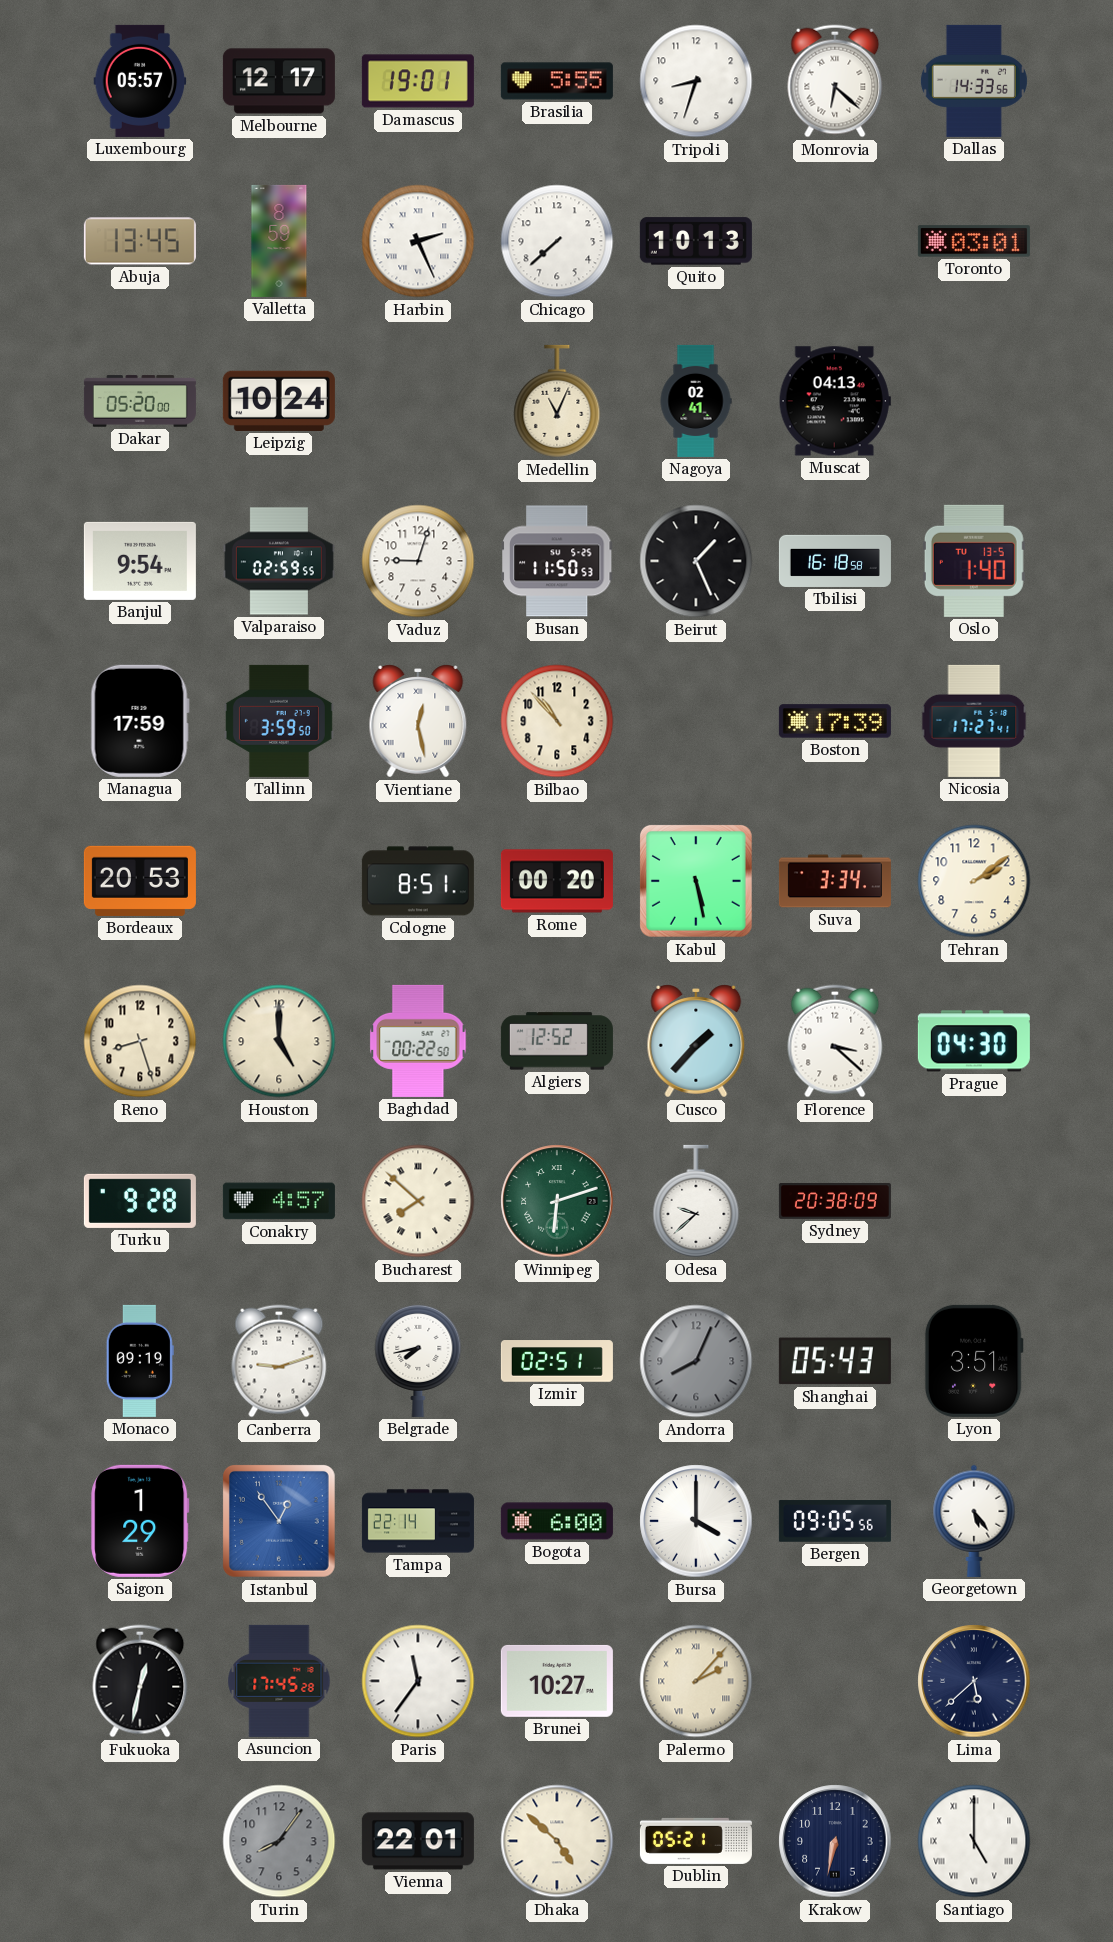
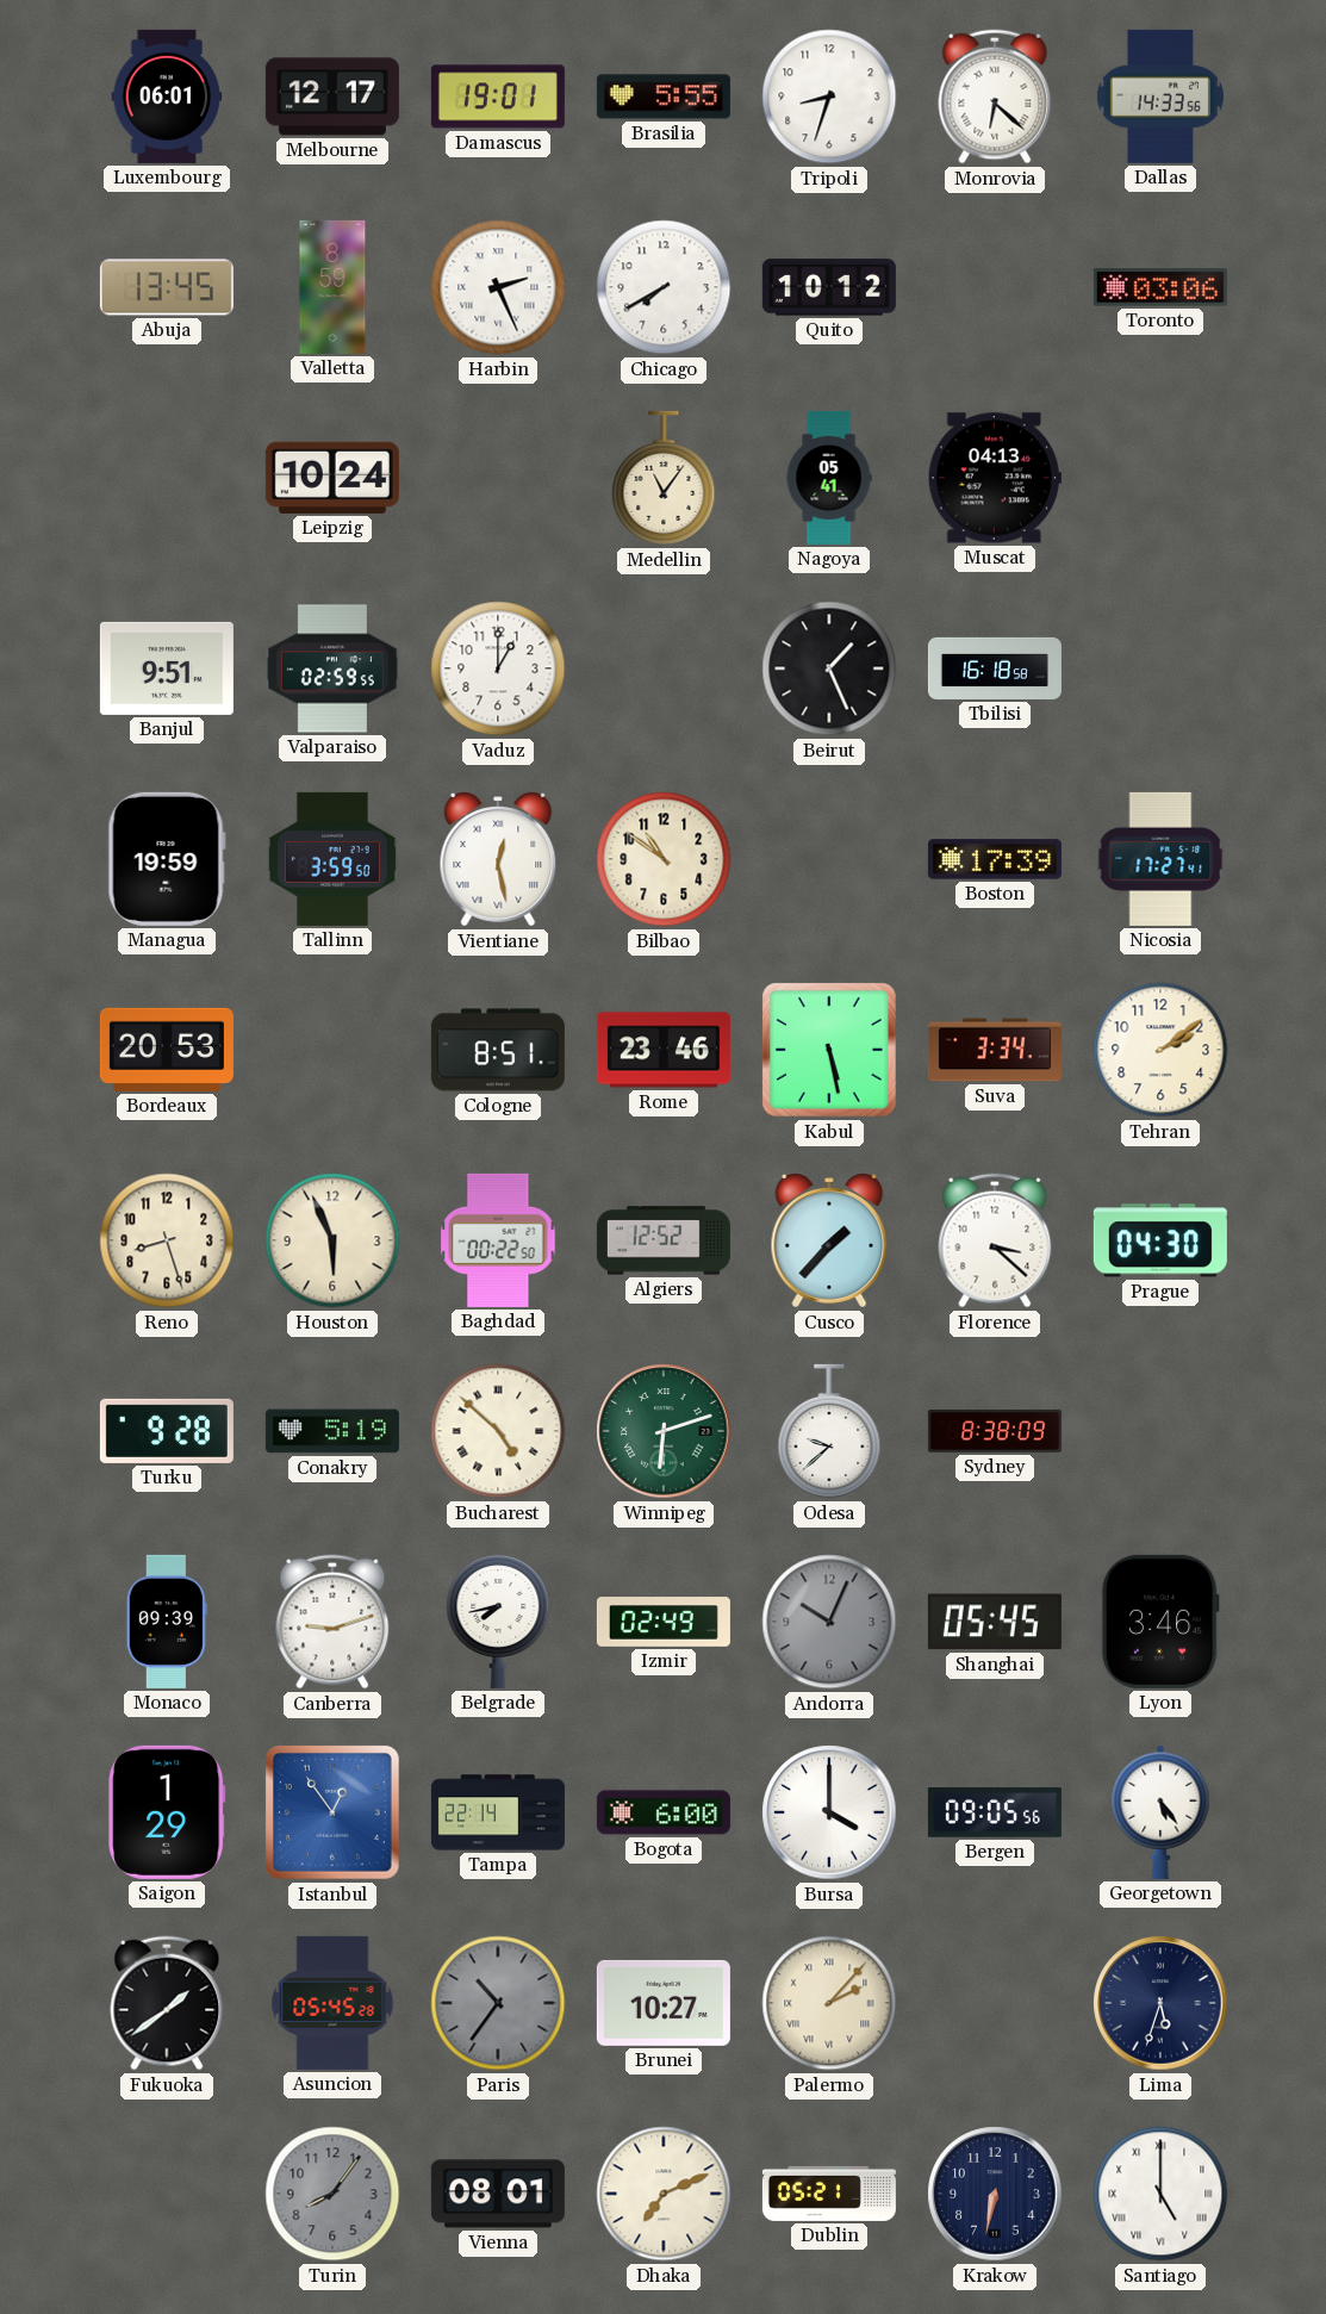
Luxembourg: 05:57 -> 06:01
Chicago: 7:38 -> 7:40
Quito: 10:13 -> 10:12
Toronto: 03:01 -> 03:06
Dakar: 05:20 -> none
Medellin: 11:04 -> 11:06
Nagoya: 02:41 -> 05:41
Banjul: 9:54 -> 9:51
Vaduz: 9:03 -> 1:00
Busan: 11:50 -> none
Oslo: 1:40 -> none
Managua: 17:59 -> 19:59
Bilbao: 10:53 -> 10:51
Rome: 00:20 -> 23:46
Houston: 5:00 -> 5:56
Conakry: 4:57 -> 5:19
Bucharest: 7:52 -> 4:52
Sydney: 20:38 -> 8:38
Monaco: 09:19 -> 09:39
Izmir: 02:51 -> 02:49
Andorra: 8:04 -> 10:04
Shanghai: 05:43 -> 05:45
Lyon: 3:51 -> 3:46
Fukuoka: 12:32 -> 1:39
Asuncion: 17:45 -> 05:45
Paris: 11:36 -> 10:36
Paris dial: white -> grey
Lima: 5:38 -> 5:33
Vienna: 22:01 -> 08:01
Dhaka: 4:52 -> 7:11
